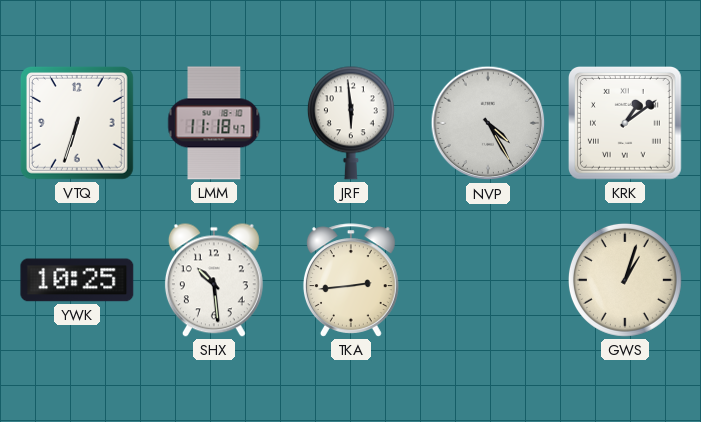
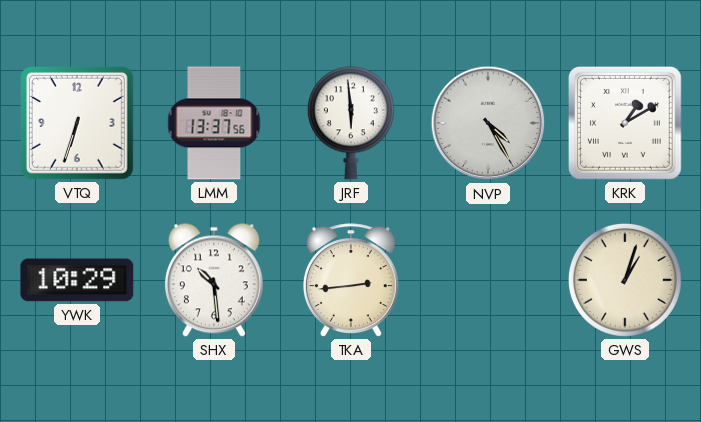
LMM: 11:18 -> 13:37
KRK: 1:09 -> 1:10
YWK: 10:25 -> 10:29
